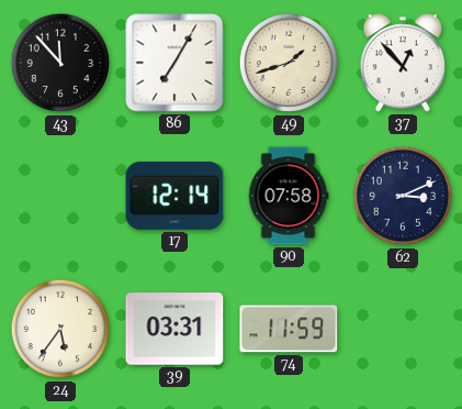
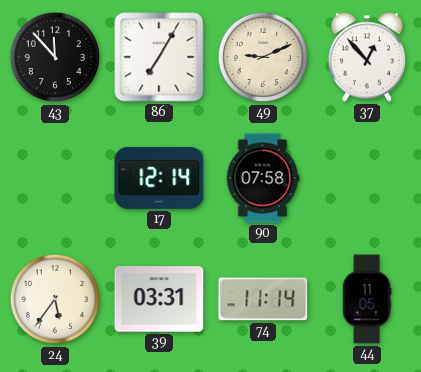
49: 1:42 -> 9:11
62: 3:11 -> none
74: 11:59 -> 11:14
44: none -> 11:05
